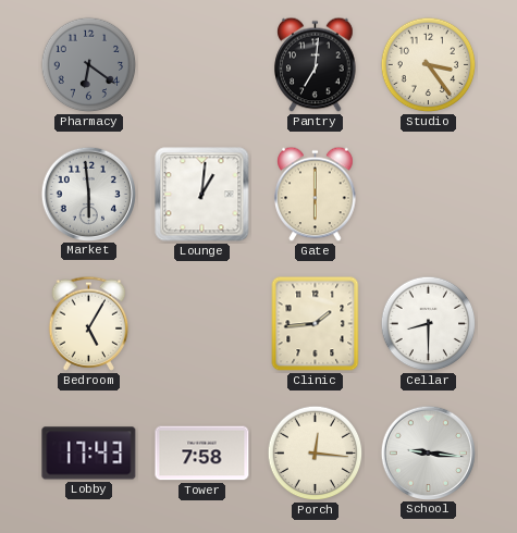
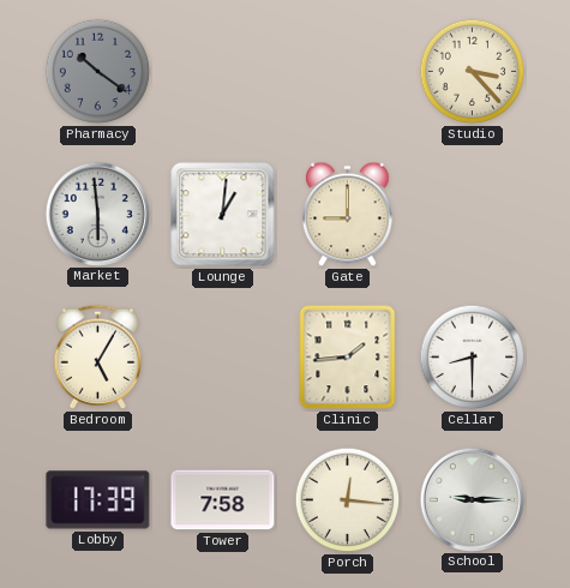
Pharmacy: 6:21 -> 10:21
Pantry: 7:01 -> none
Studio: 3:24 -> 3:23
Gate: 6:00 -> 9:00
Lobby: 17:43 -> 17:39
School: 9:16 -> 9:15
